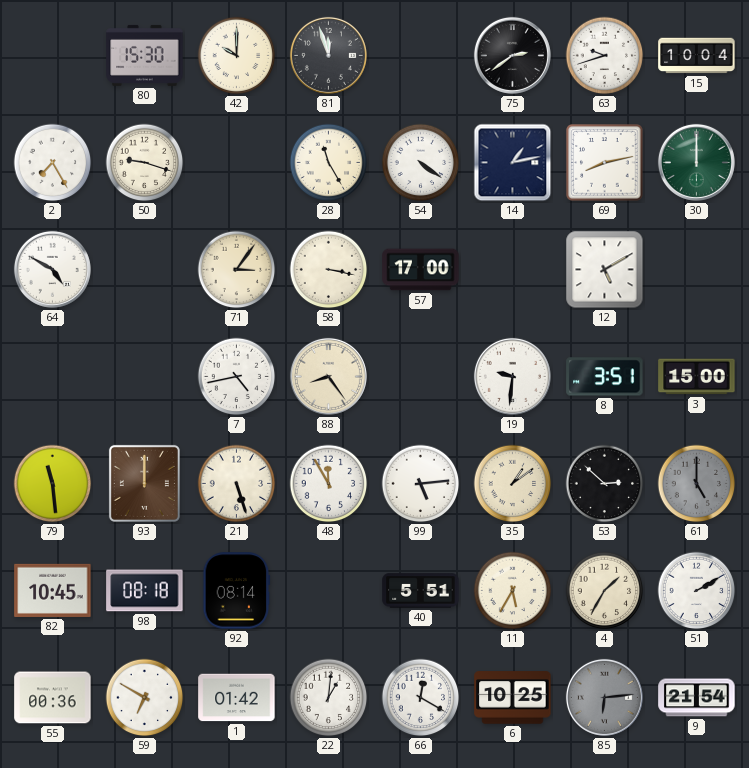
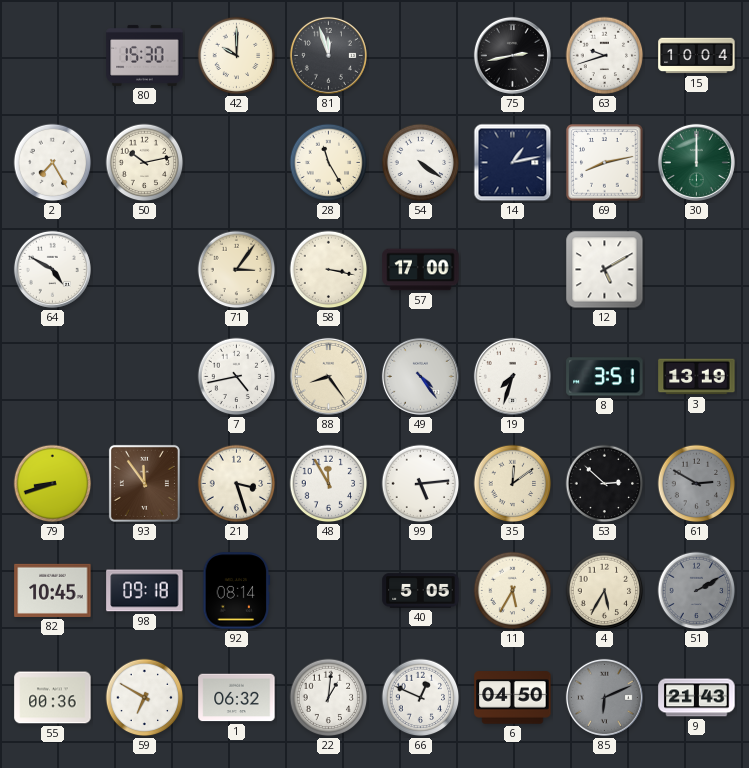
75: 2:39 -> 2:43
50: 9:18 -> 10:13
49: none -> 4:24
19: 9:31 -> 7:33
3: 15:00 -> 13:19
79: 11:29 -> 8:42
93: 12:00 -> 11:54
21: 5:27 -> 3:27
35: 1:09 -> 12:09
61: 5:00 -> 2:50
98: 08:18 -> 09:18
40: 5:51 -> 5:05
4: 1:35 -> 5:35
51 dial: white -> grey
1: 01:42 -> 06:32
66: 12:20 -> 12:49
6: 10:25 -> 04:50
85: 6:14 -> 6:11
9: 21:54 -> 21:43
